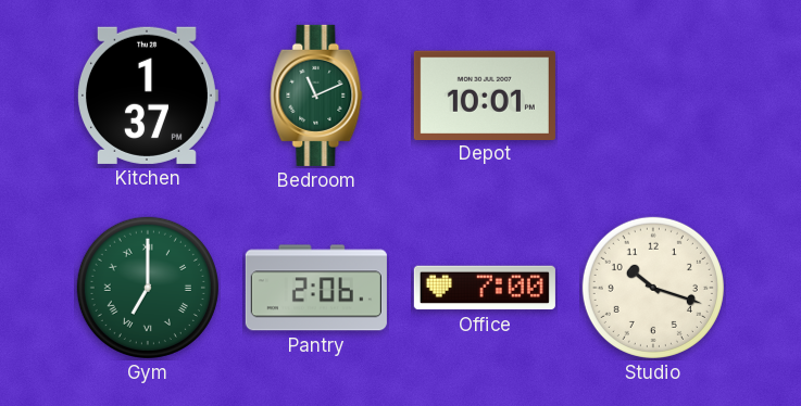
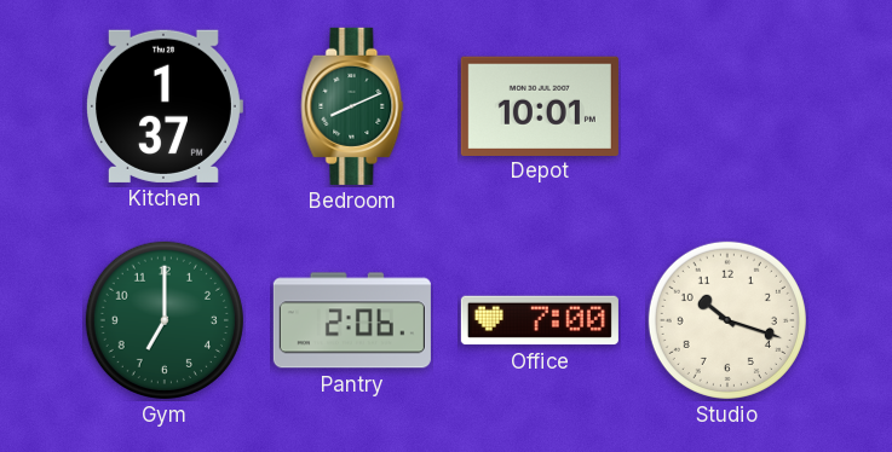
Bedroom: 11:11 -> 8:11
Gym numerals: Roman -> Arabic
